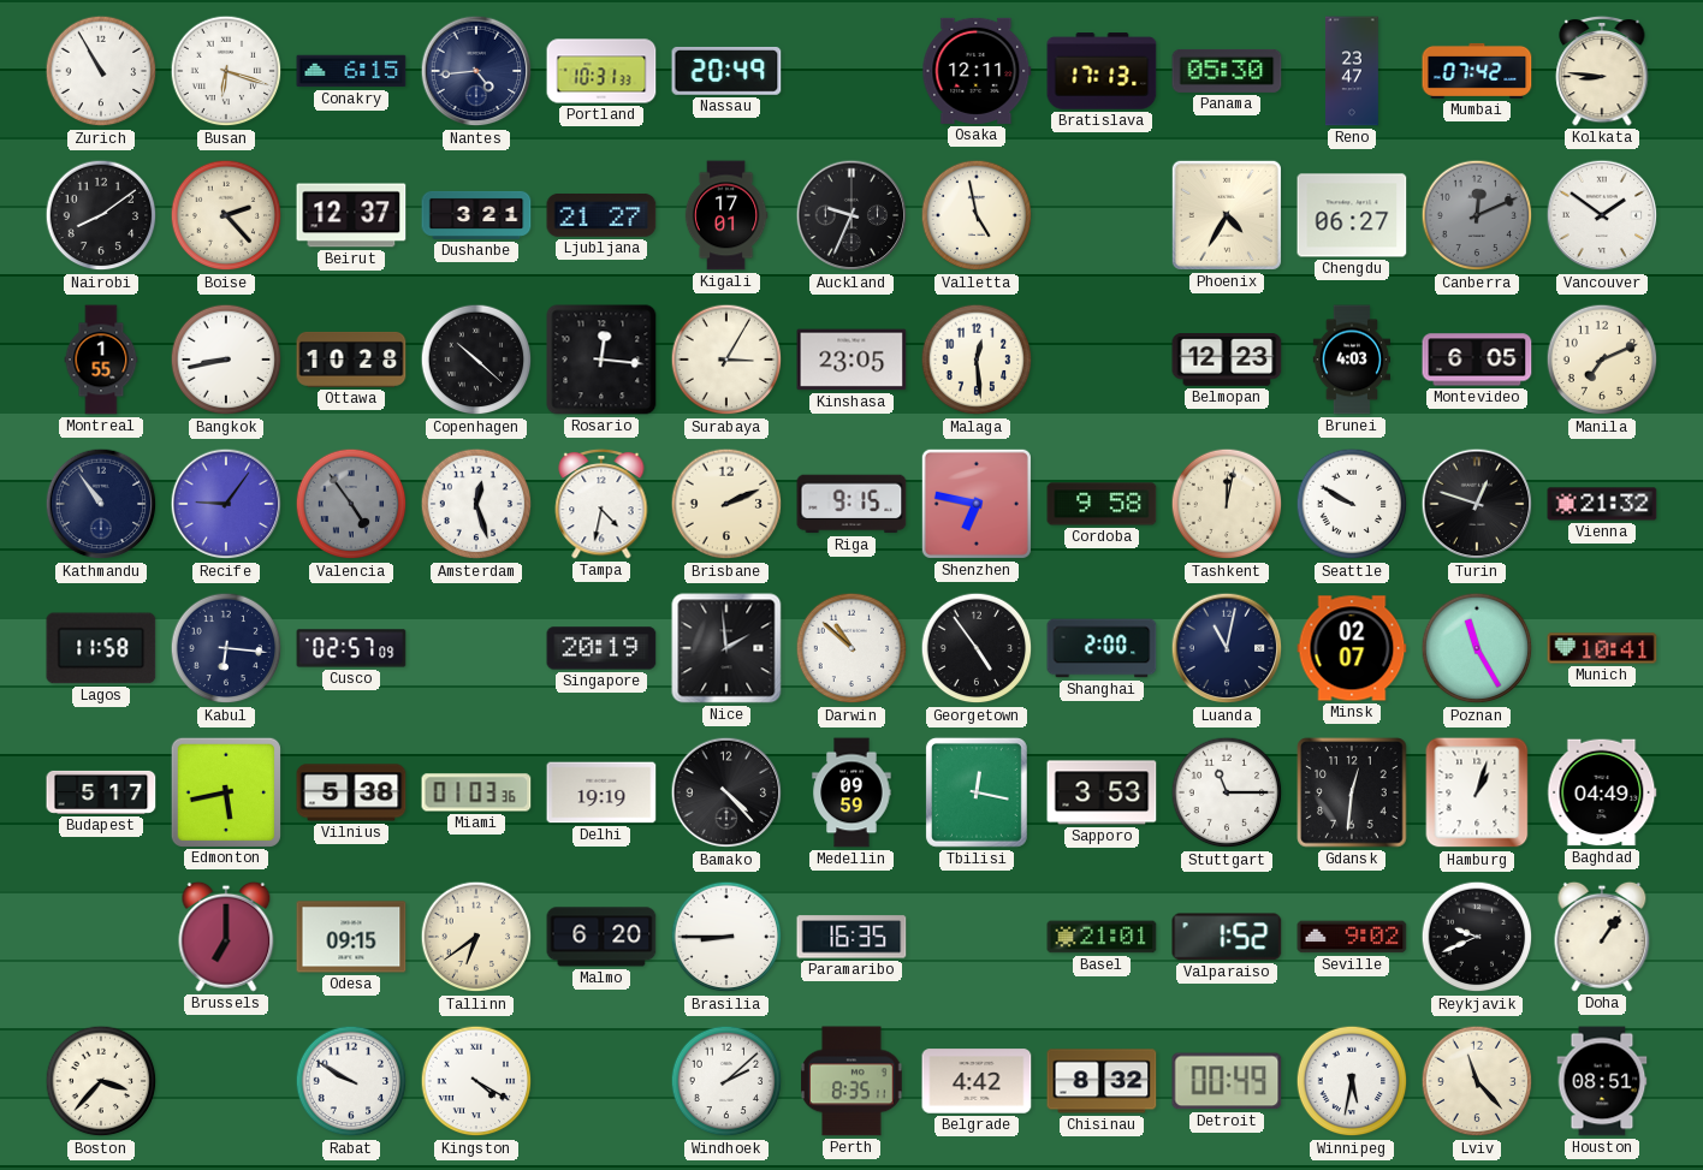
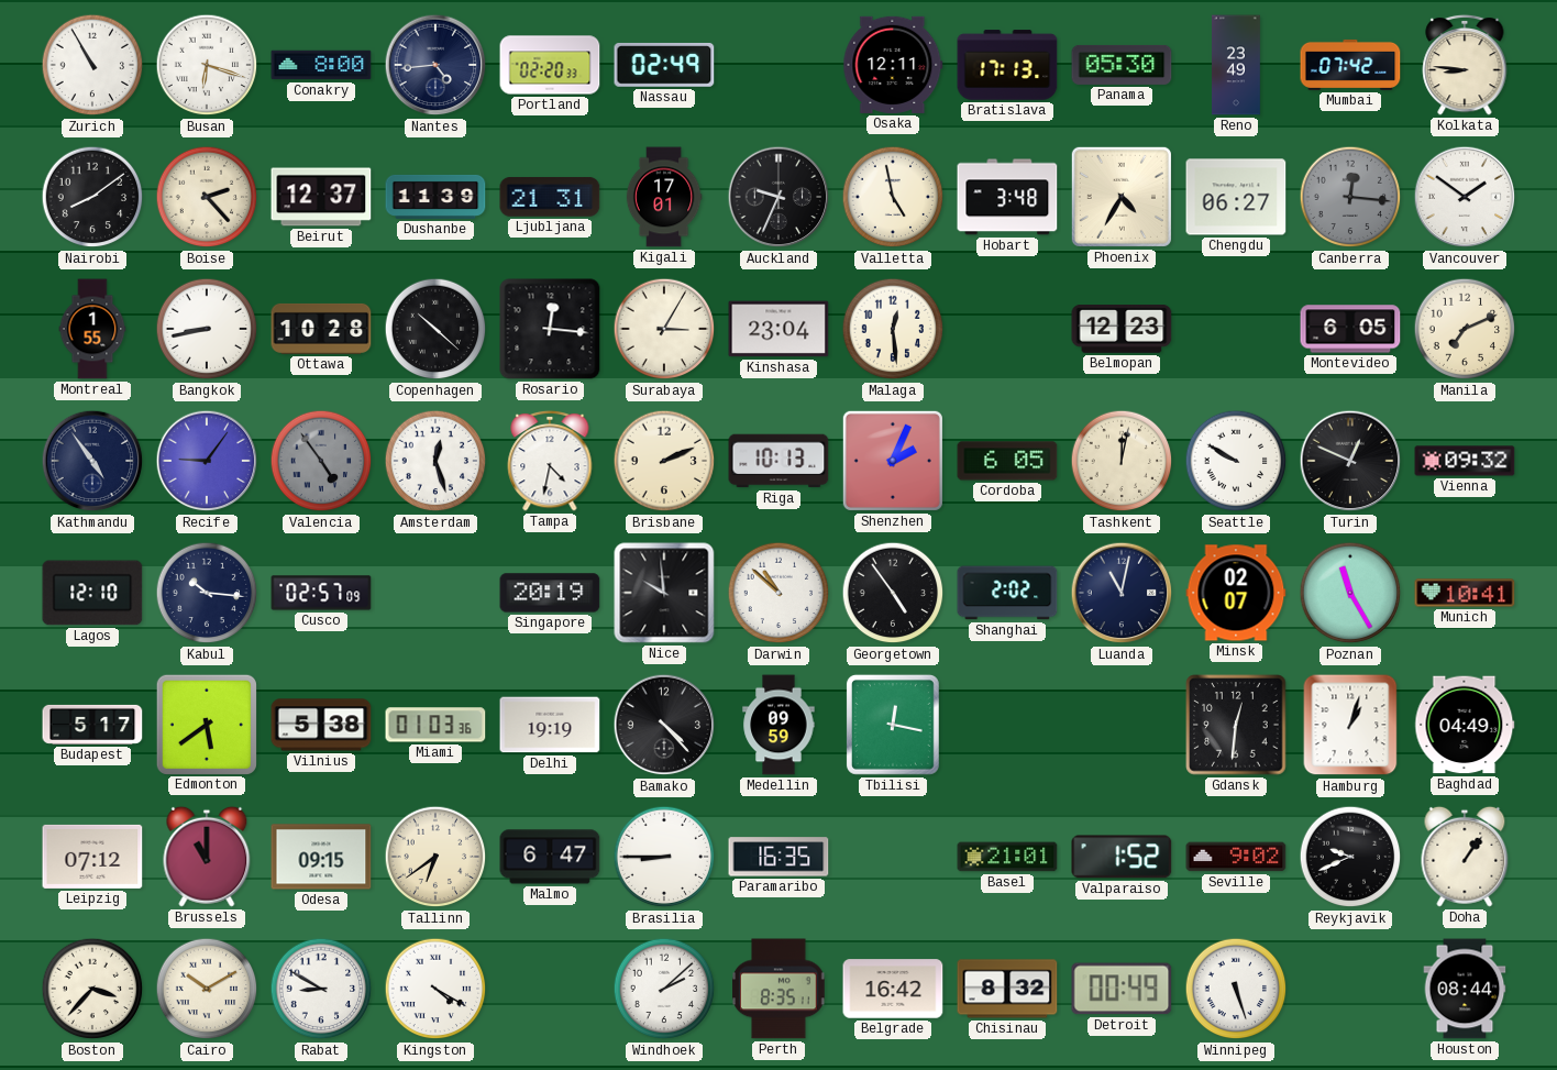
Conakry: 6:15 -> 8:00
Portland: 10:31 -> 02:20
Nassau: 20:49 -> 02:49
Reno: 23:47 -> 23:49
Dushanbe: 3:21 -> 11:39
Ljubljana: 21:27 -> 21:31
Hobart: none -> 3:48
Canberra: 12:11 -> 12:16
Kinshasa: 23:05 -> 23:04
Brunei: 4:03 -> none
Kathmandu: 10:54 -> 4:54
Riga: 9:15 -> 10:13
Shenzhen: 6:47 -> 2:04
Cordoba: 9:58 -> 6:05
Turin: 12:48 -> 12:49
Vienna: 21:32 -> 09:32
Lagos: 11:58 -> 12:10
Kabul: 6:16 -> 10:16
Nice: 1:59 -> 9:59
Shanghai: 2:00 -> 2:02
Edmonton: 5:43 -> 5:39
Sapporo: 3:53 -> none
Stuttgart: 11:15 -> none
Leipzig: none -> 07:12
Brussels: 7:00 -> 11:00
Malmo: 6:20 -> 6:47
Cairo: none -> 10:10
Rabat: 9:50 -> 8:50
Belgrade: 4:42 -> 16:42
Winnipeg: 5:32 -> 5:27
Lviv: 11:23 -> none
Houston: 08:51 -> 08:44
